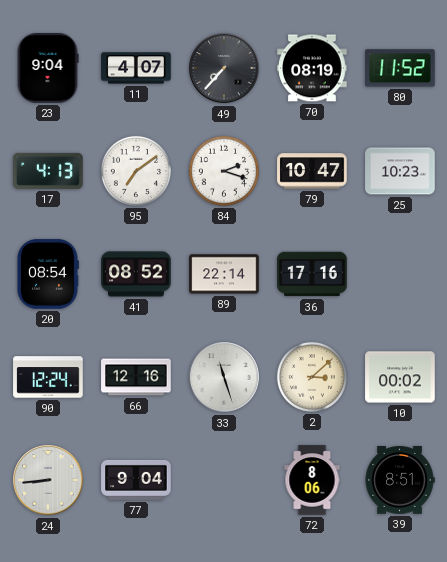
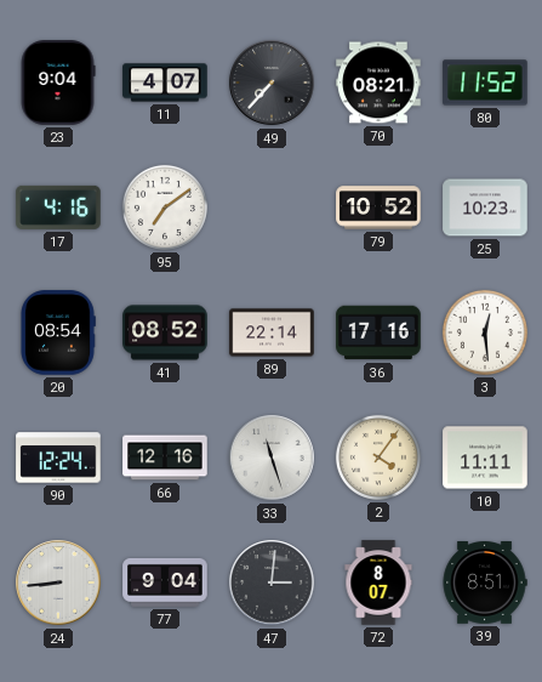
70: 08:19 -> 08:21
17: 4:13 -> 4:16
84: 2:18 -> none
79: 10:47 -> 10:52
3: none -> 12:29
2: 3:08 -> 4:06
10: 00:02 -> 11:11
47: none -> 3:01
72: 8:06 -> 8:07
